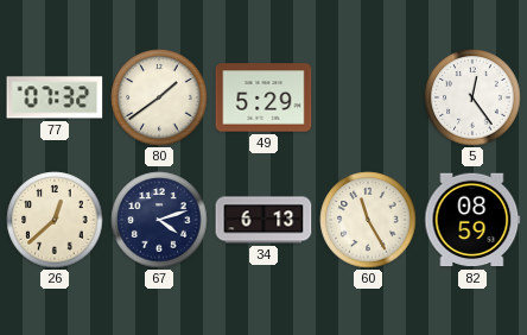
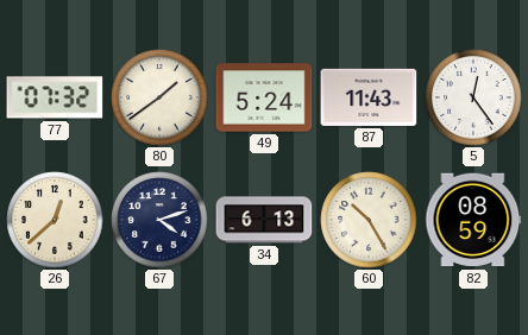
49: 5:29 -> 5:24
87: none -> 11:43
60: 11:25 -> 10:25
